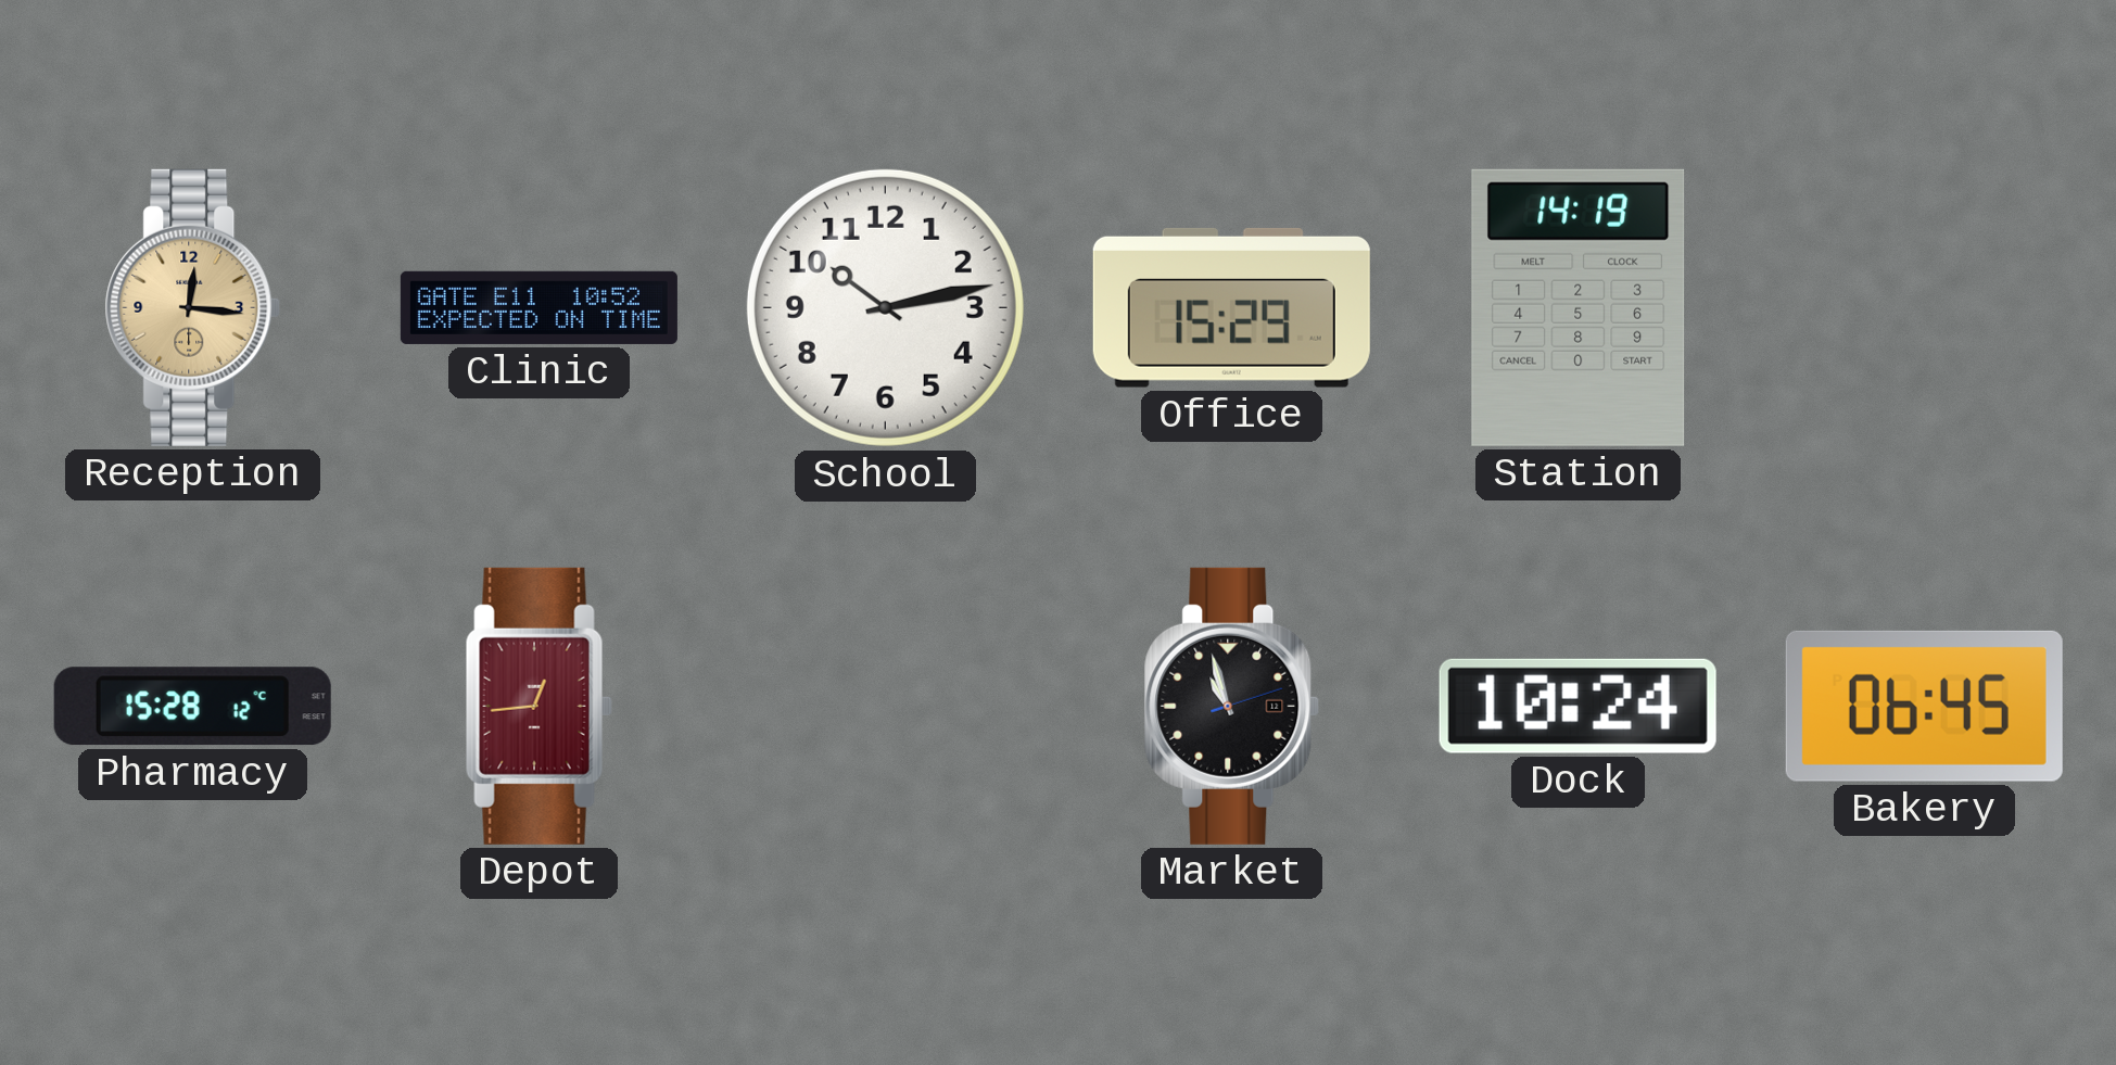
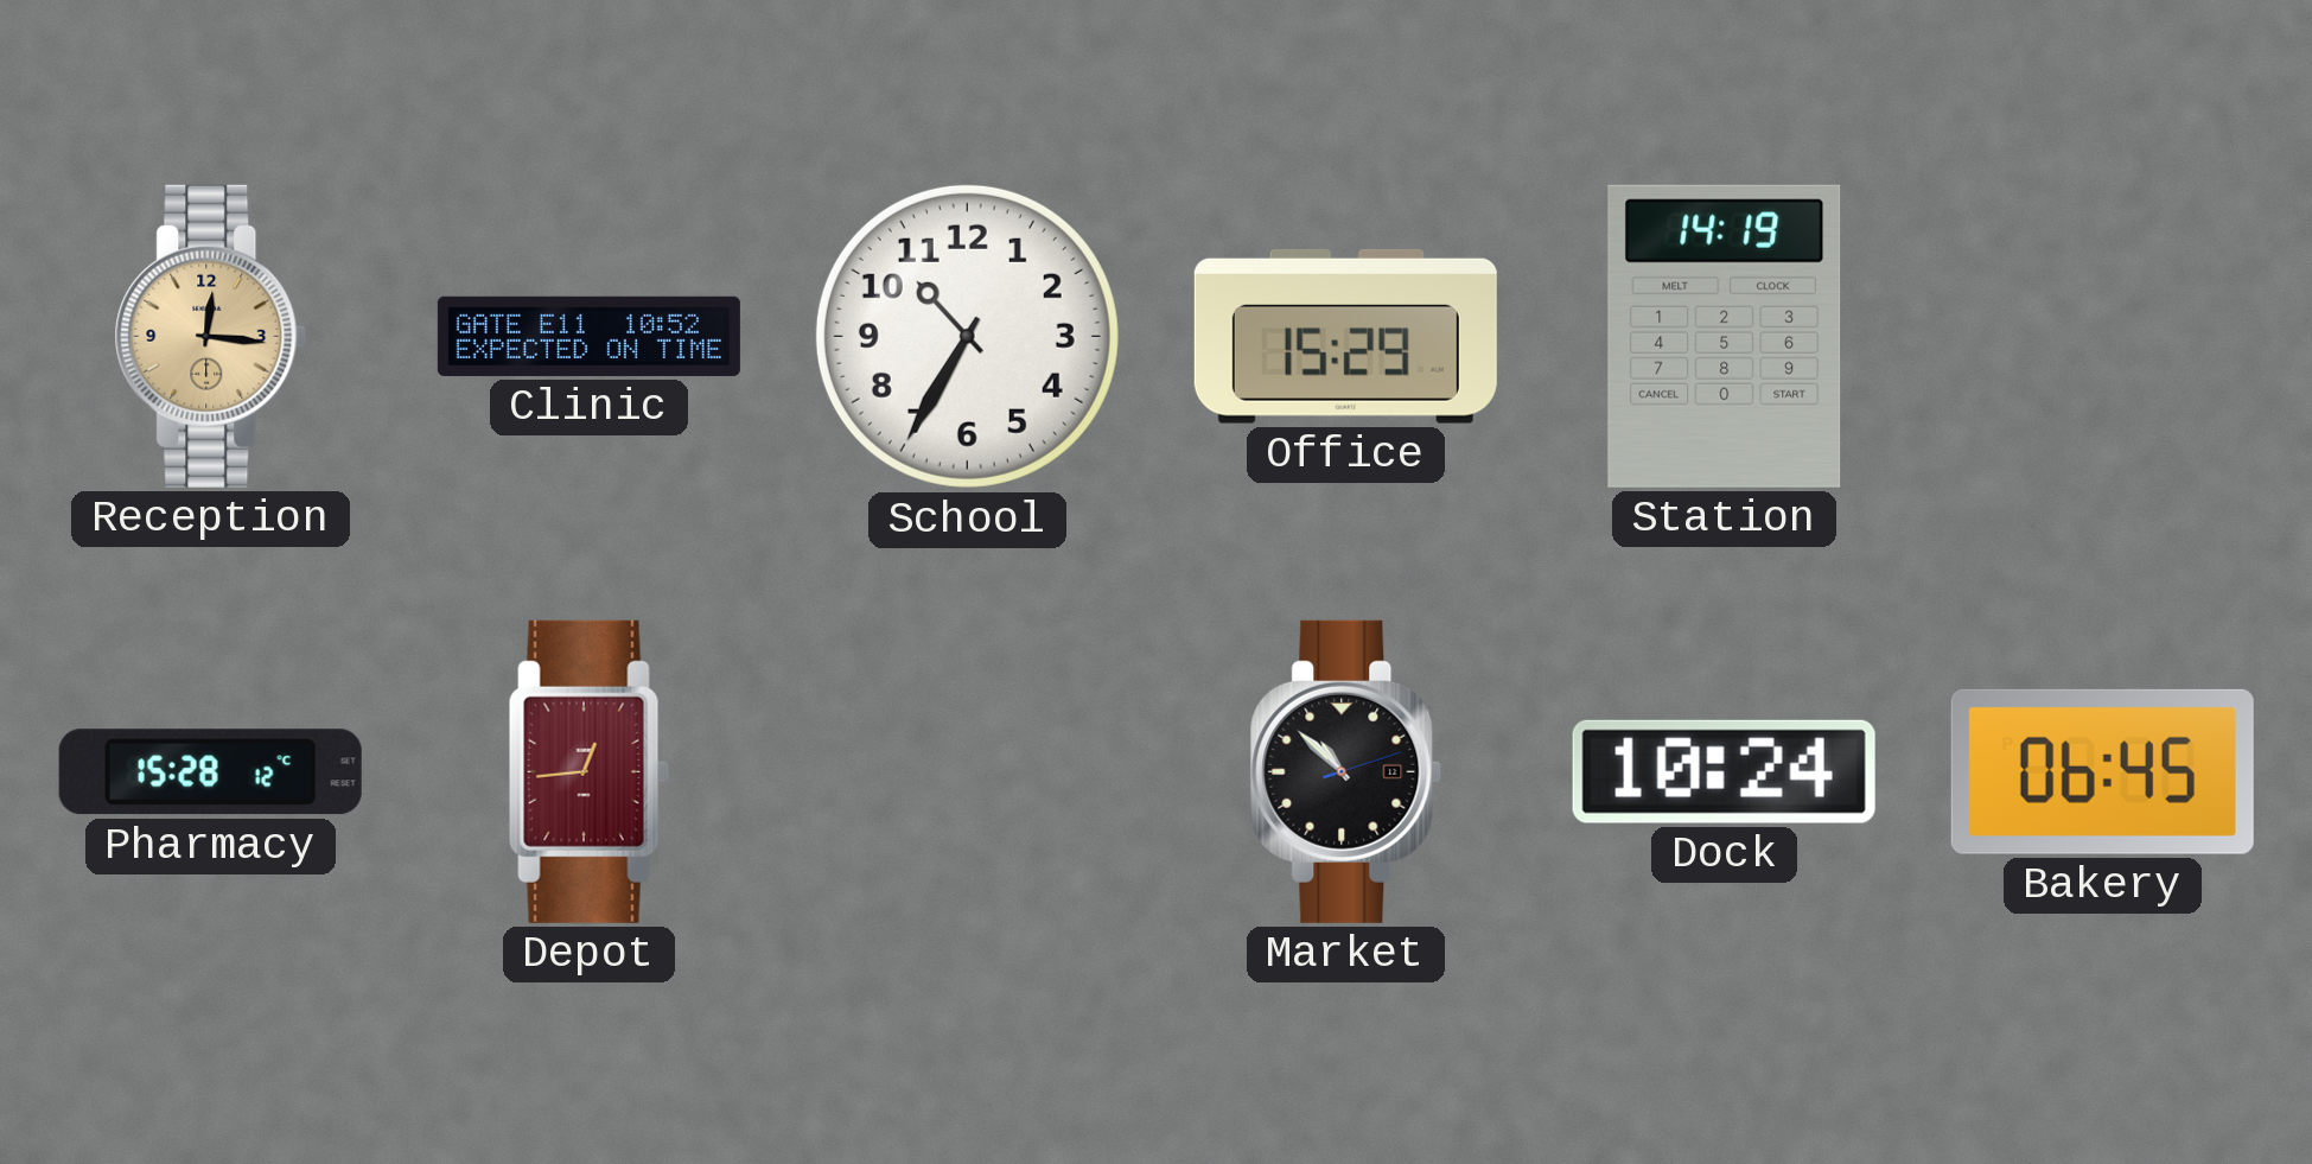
School: 10:13 -> 10:35
Market: 10:57 -> 10:52
